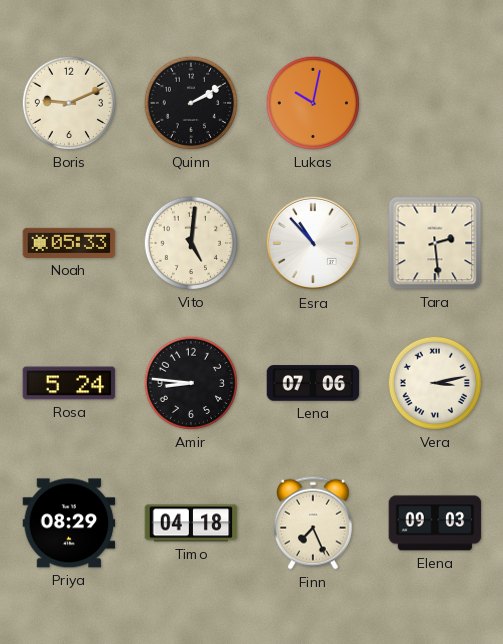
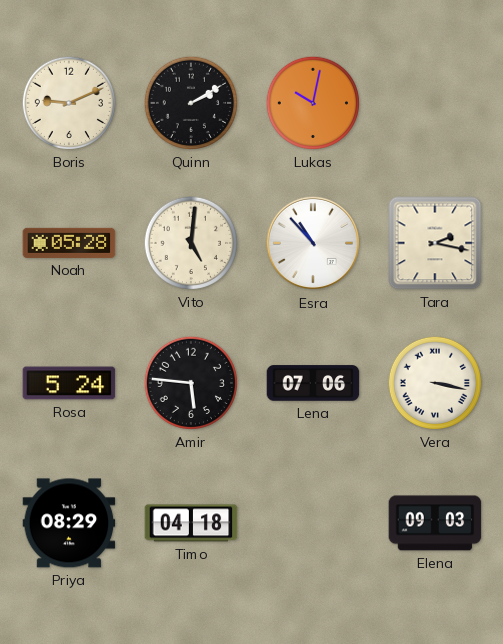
Noah: 05:33 -> 05:28
Tara: 2:29 -> 2:17
Amir: 8:46 -> 5:46
Vera: 3:13 -> 3:17
Finn: 7:26 -> none
